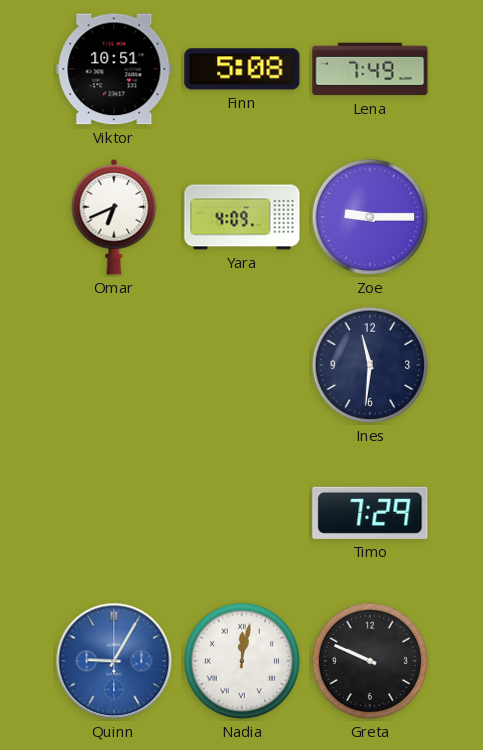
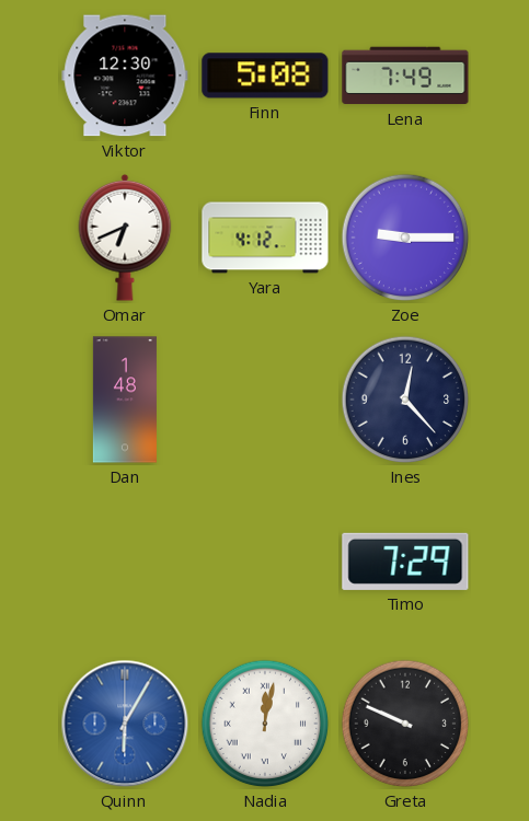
Viktor: 10:51 -> 12:30
Yara: 4:09 -> 4:12
Dan: none -> 1:48
Ines: 11:31 -> 12:23
Quinn: 9:05 -> 6:05
